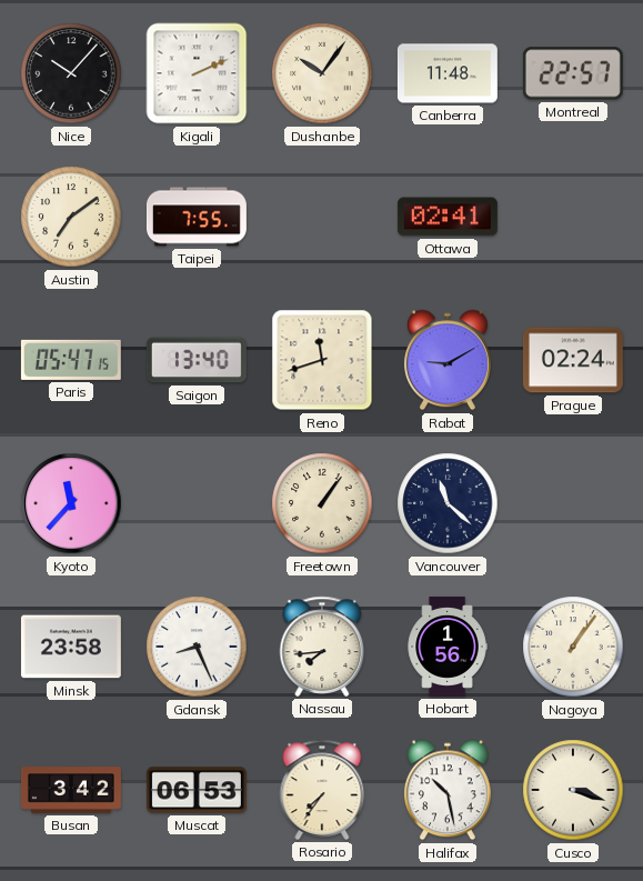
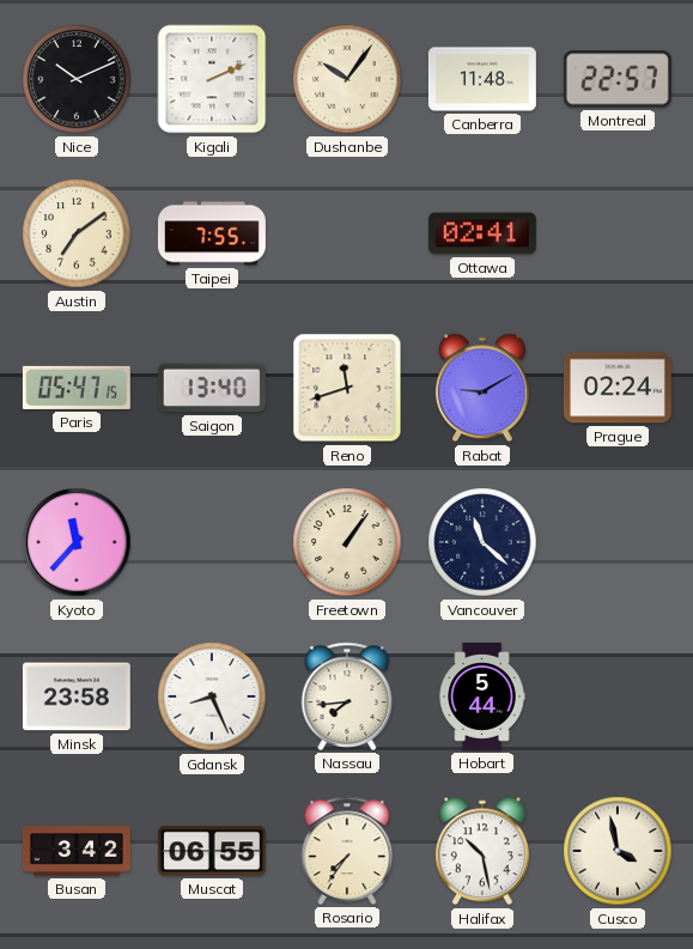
Nice: 10:07 -> 10:11
Hobart: 1:56 -> 5:44
Nagoya: 1:06 -> none
Muscat: 06:53 -> 06:55
Cusco: 3:18 -> 3:58
